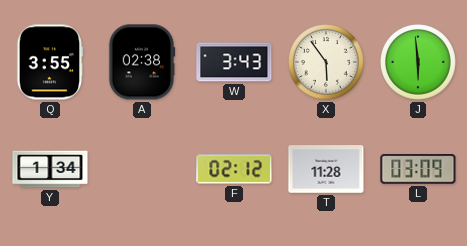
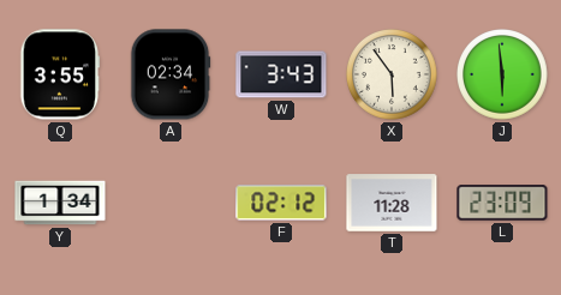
A: 02:38 -> 02:34
L: 03:09 -> 23:09
